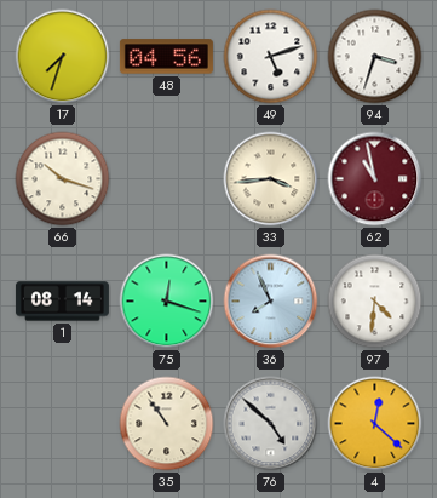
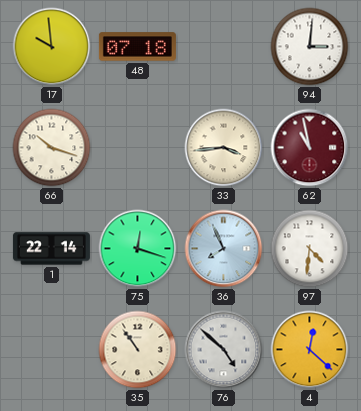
17: 7:33 -> 9:59
48: 04:56 -> 07:18
49: 5:12 -> none
94: 3:33 -> 3:01
1: 08:14 -> 22:14
